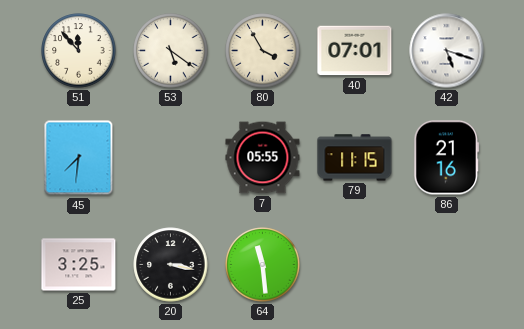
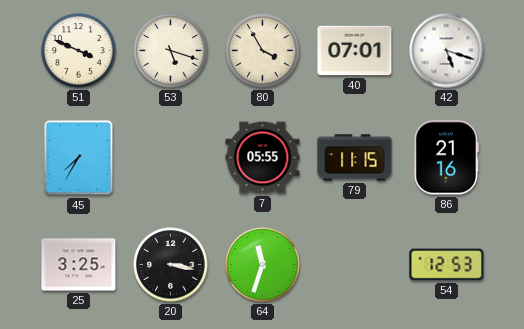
51: 11:53 -> 3:49
53: 5:21 -> 5:18
45: 7:31 -> 7:35
64: 11:29 -> 11:33
54: none -> 12:53
